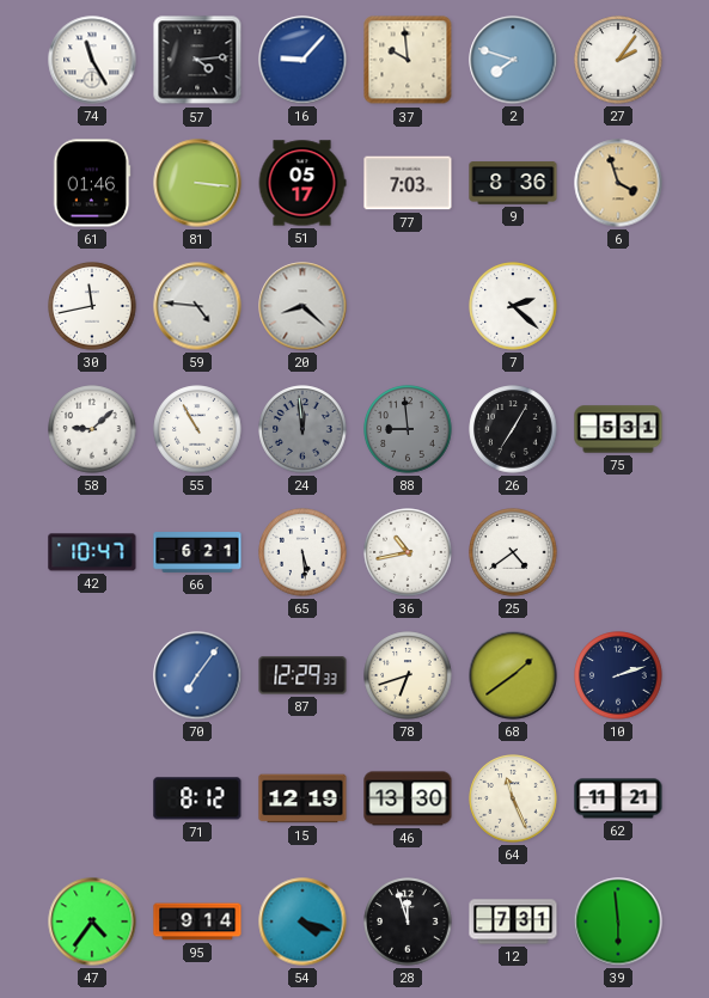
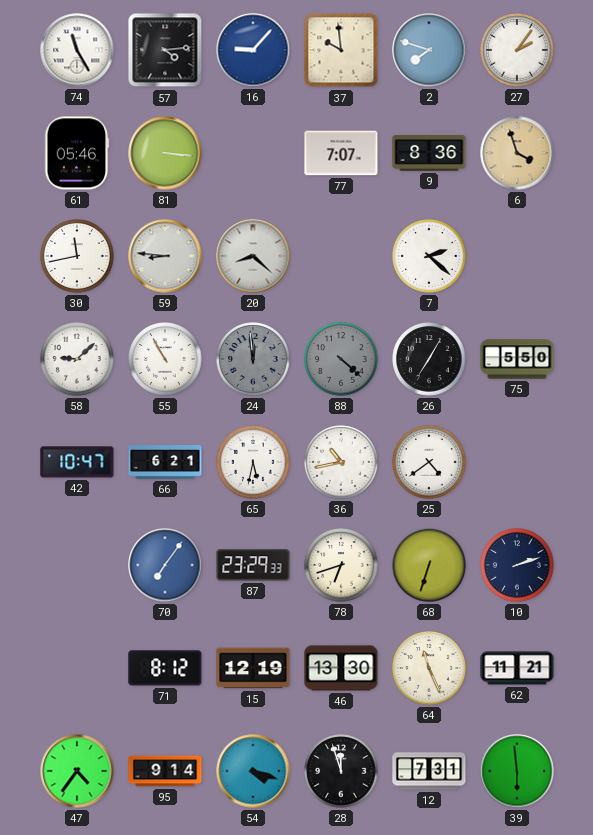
61: 01:46 -> 05:46
51: 05:17 -> none
77: 7:03 -> 7:07
59: 4:46 -> 8:46
88: 8:59 -> 4:22
75: 5:31 -> 5:50
65: 5:29 -> 5:32
87: 12:29 -> 23:29
68: 1:39 -> 6:33
